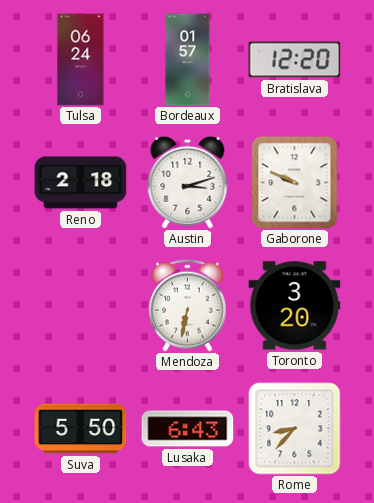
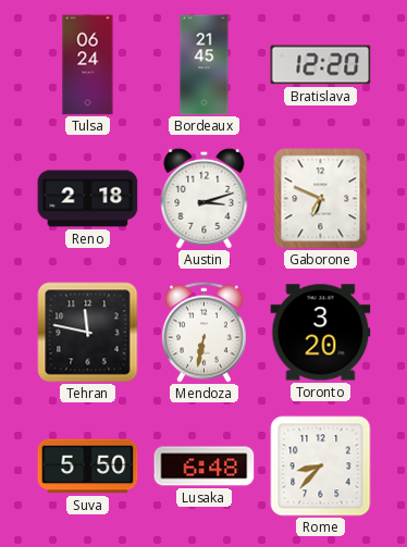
Bordeaux: 01:57 -> 21:45
Gaborone: 9:49 -> 6:49
Tehran: none -> 11:47
Lusaka: 6:43 -> 6:48
